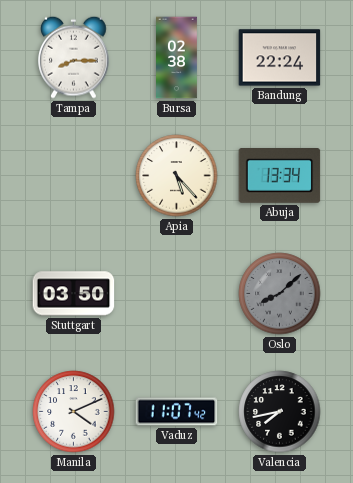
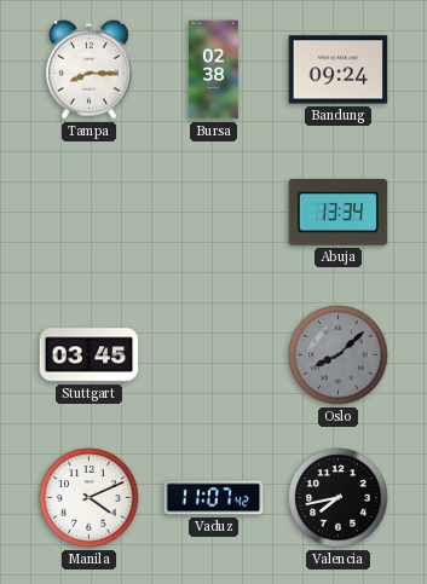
Bandung: 22:24 -> 09:24
Apia: 5:23 -> none
Stuttgart: 03:50 -> 03:45
